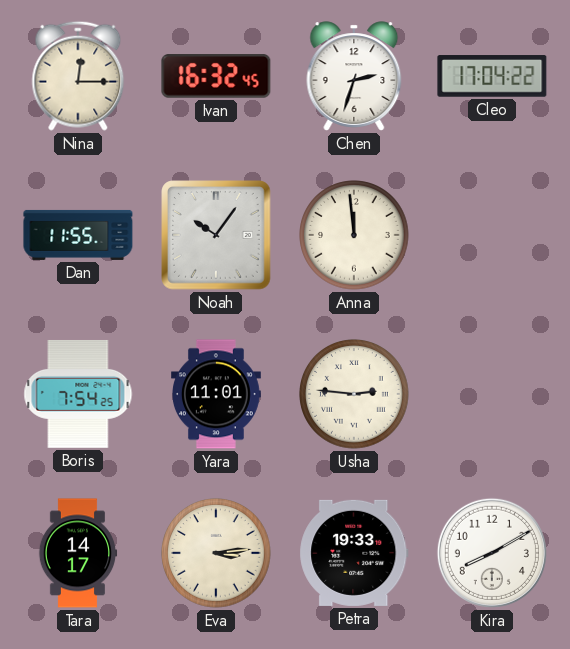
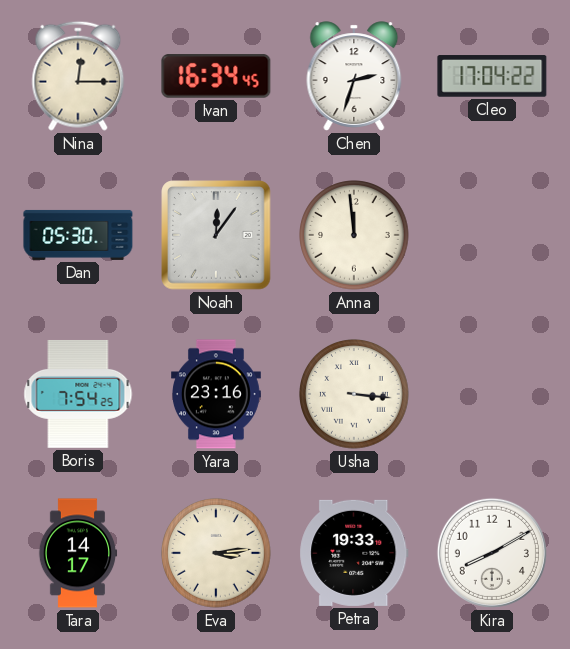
Ivan: 16:32 -> 16:34
Dan: 11:55 -> 05:30
Noah: 10:06 -> 12:06
Yara: 11:01 -> 23:16
Usha: 2:46 -> 3:16
